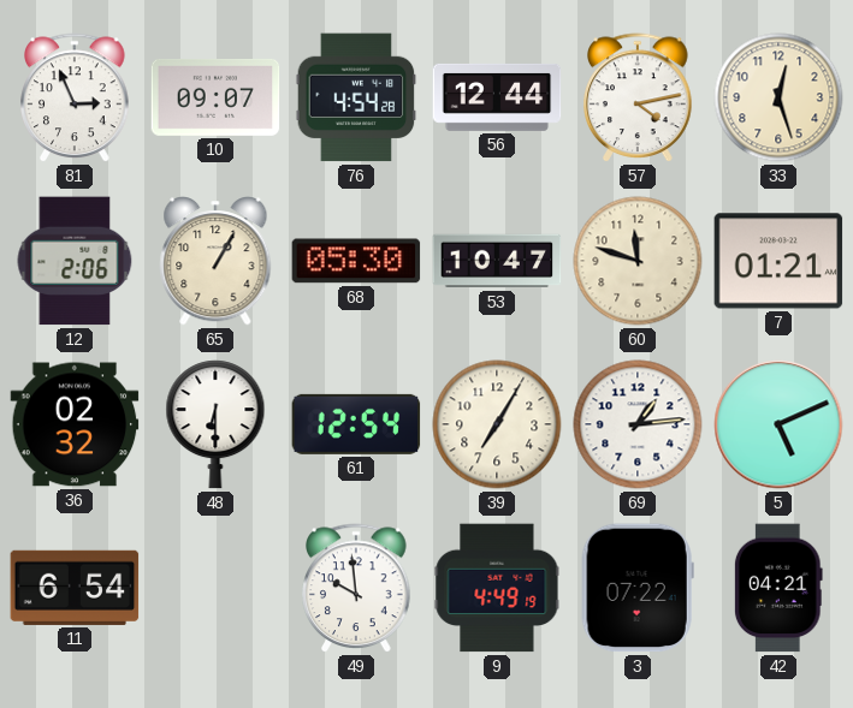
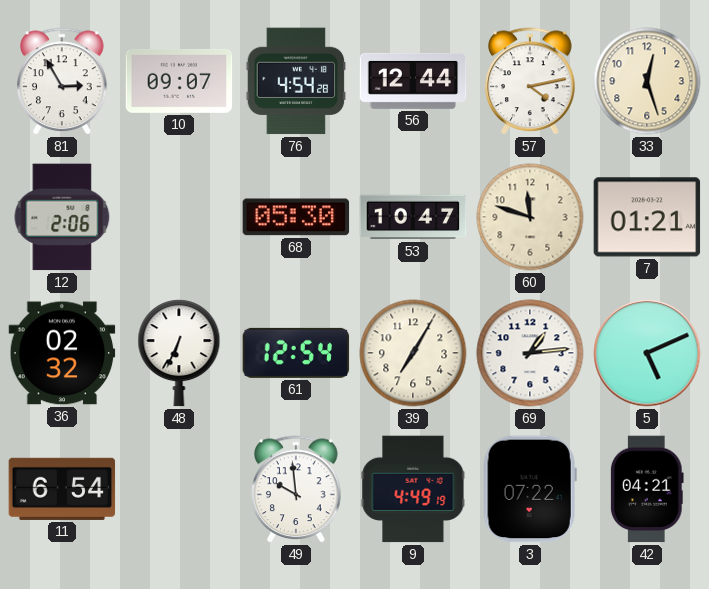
81: 2:56 -> 2:55
65: 1:05 -> none
48: 6:30 -> 6:34
